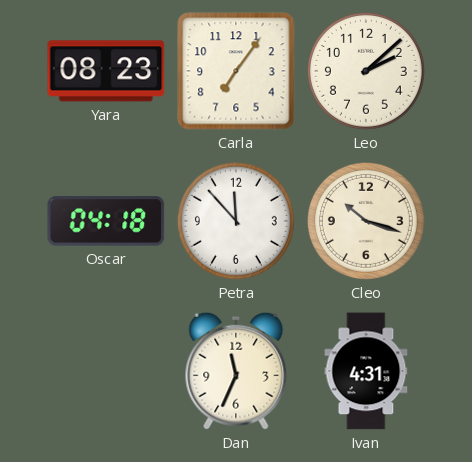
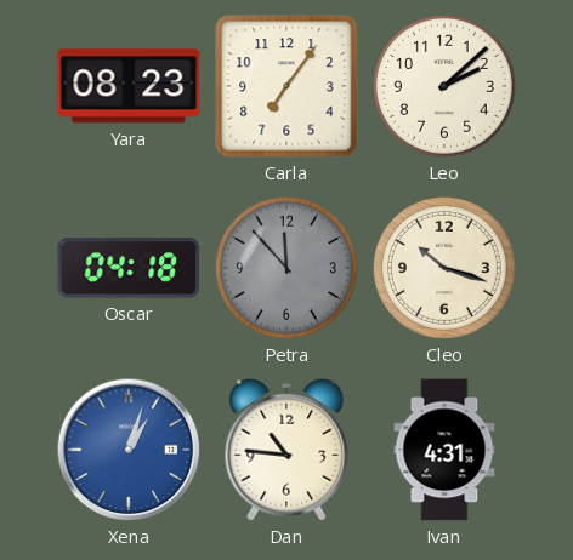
Petra dial: white -> grey
Xena: none -> 1:03
Dan: 11:34 -> 10:46
